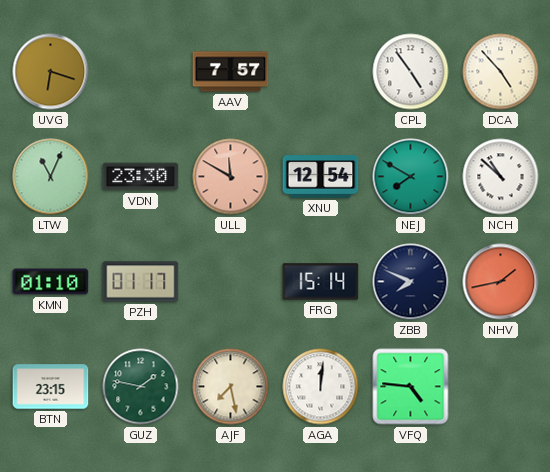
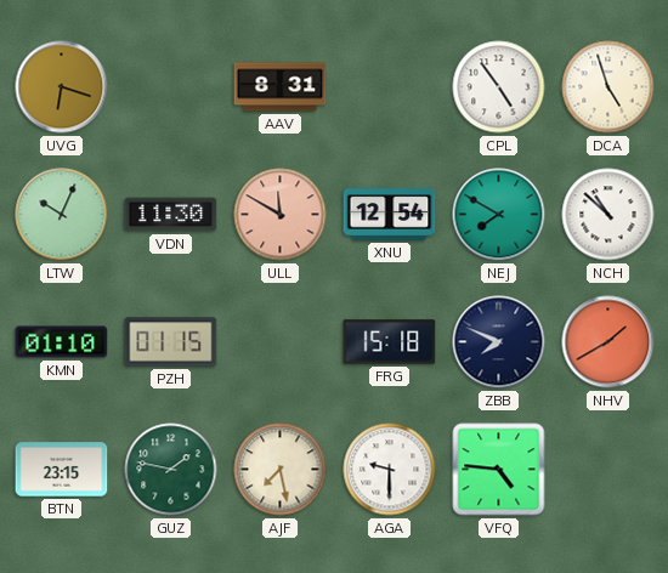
AAV: 7:57 -> 8:31
DCA: 4:53 -> 4:57
LTW: 11:04 -> 10:04
VDN: 23:30 -> 11:30
PZH: 01:17 -> 01:15
FRG: 15:14 -> 15:18
NHV: 1:43 -> 1:40
AGA: 12:01 -> 9:30
